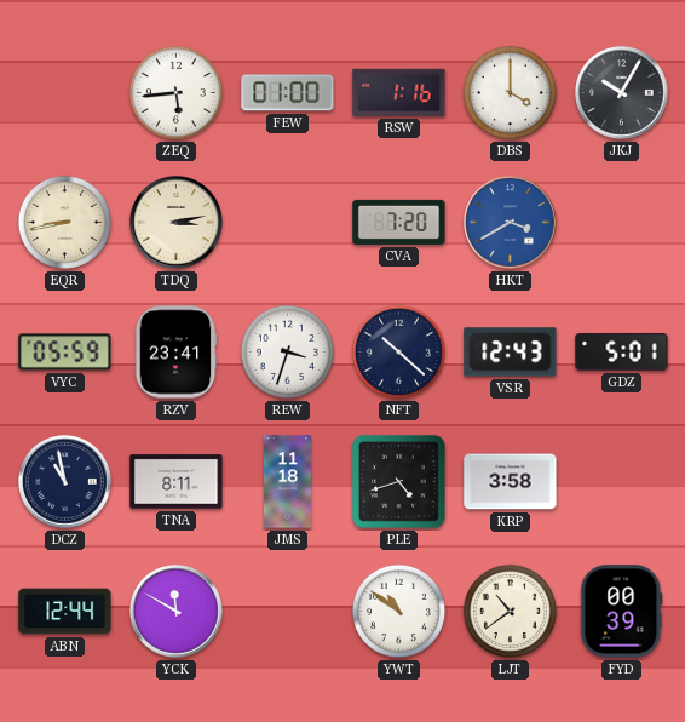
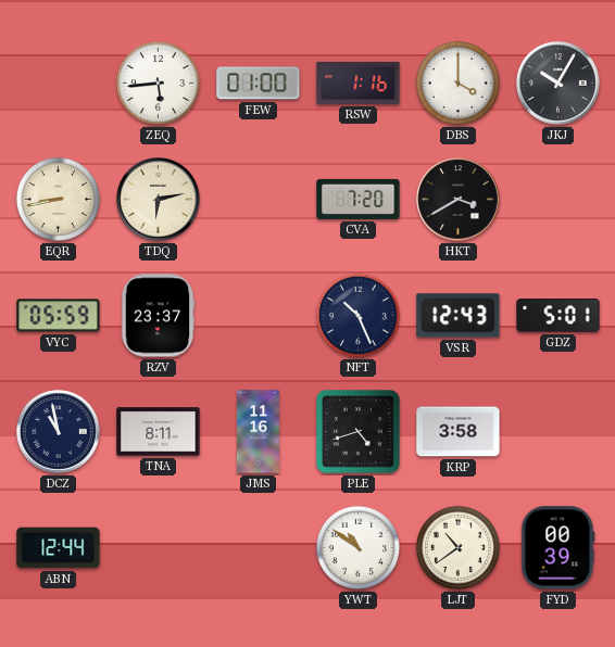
TDQ: 3:13 -> 6:13
HKT dial: blue -> black
RZV: 23:41 -> 23:37
REW: 3:33 -> none
NFT: 10:22 -> 10:26
JMS: 11:18 -> 11:16
YCK: 11:50 -> none
